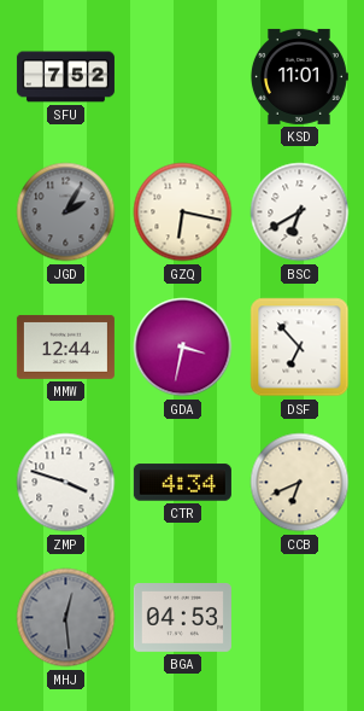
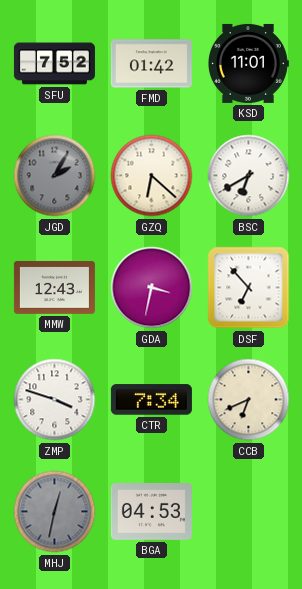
FMD: none -> 01:42
GZQ: 6:17 -> 6:22
MMW: 12:44 -> 12:43
CTR: 4:34 -> 7:34
MHJ: 12:29 -> 12:32
